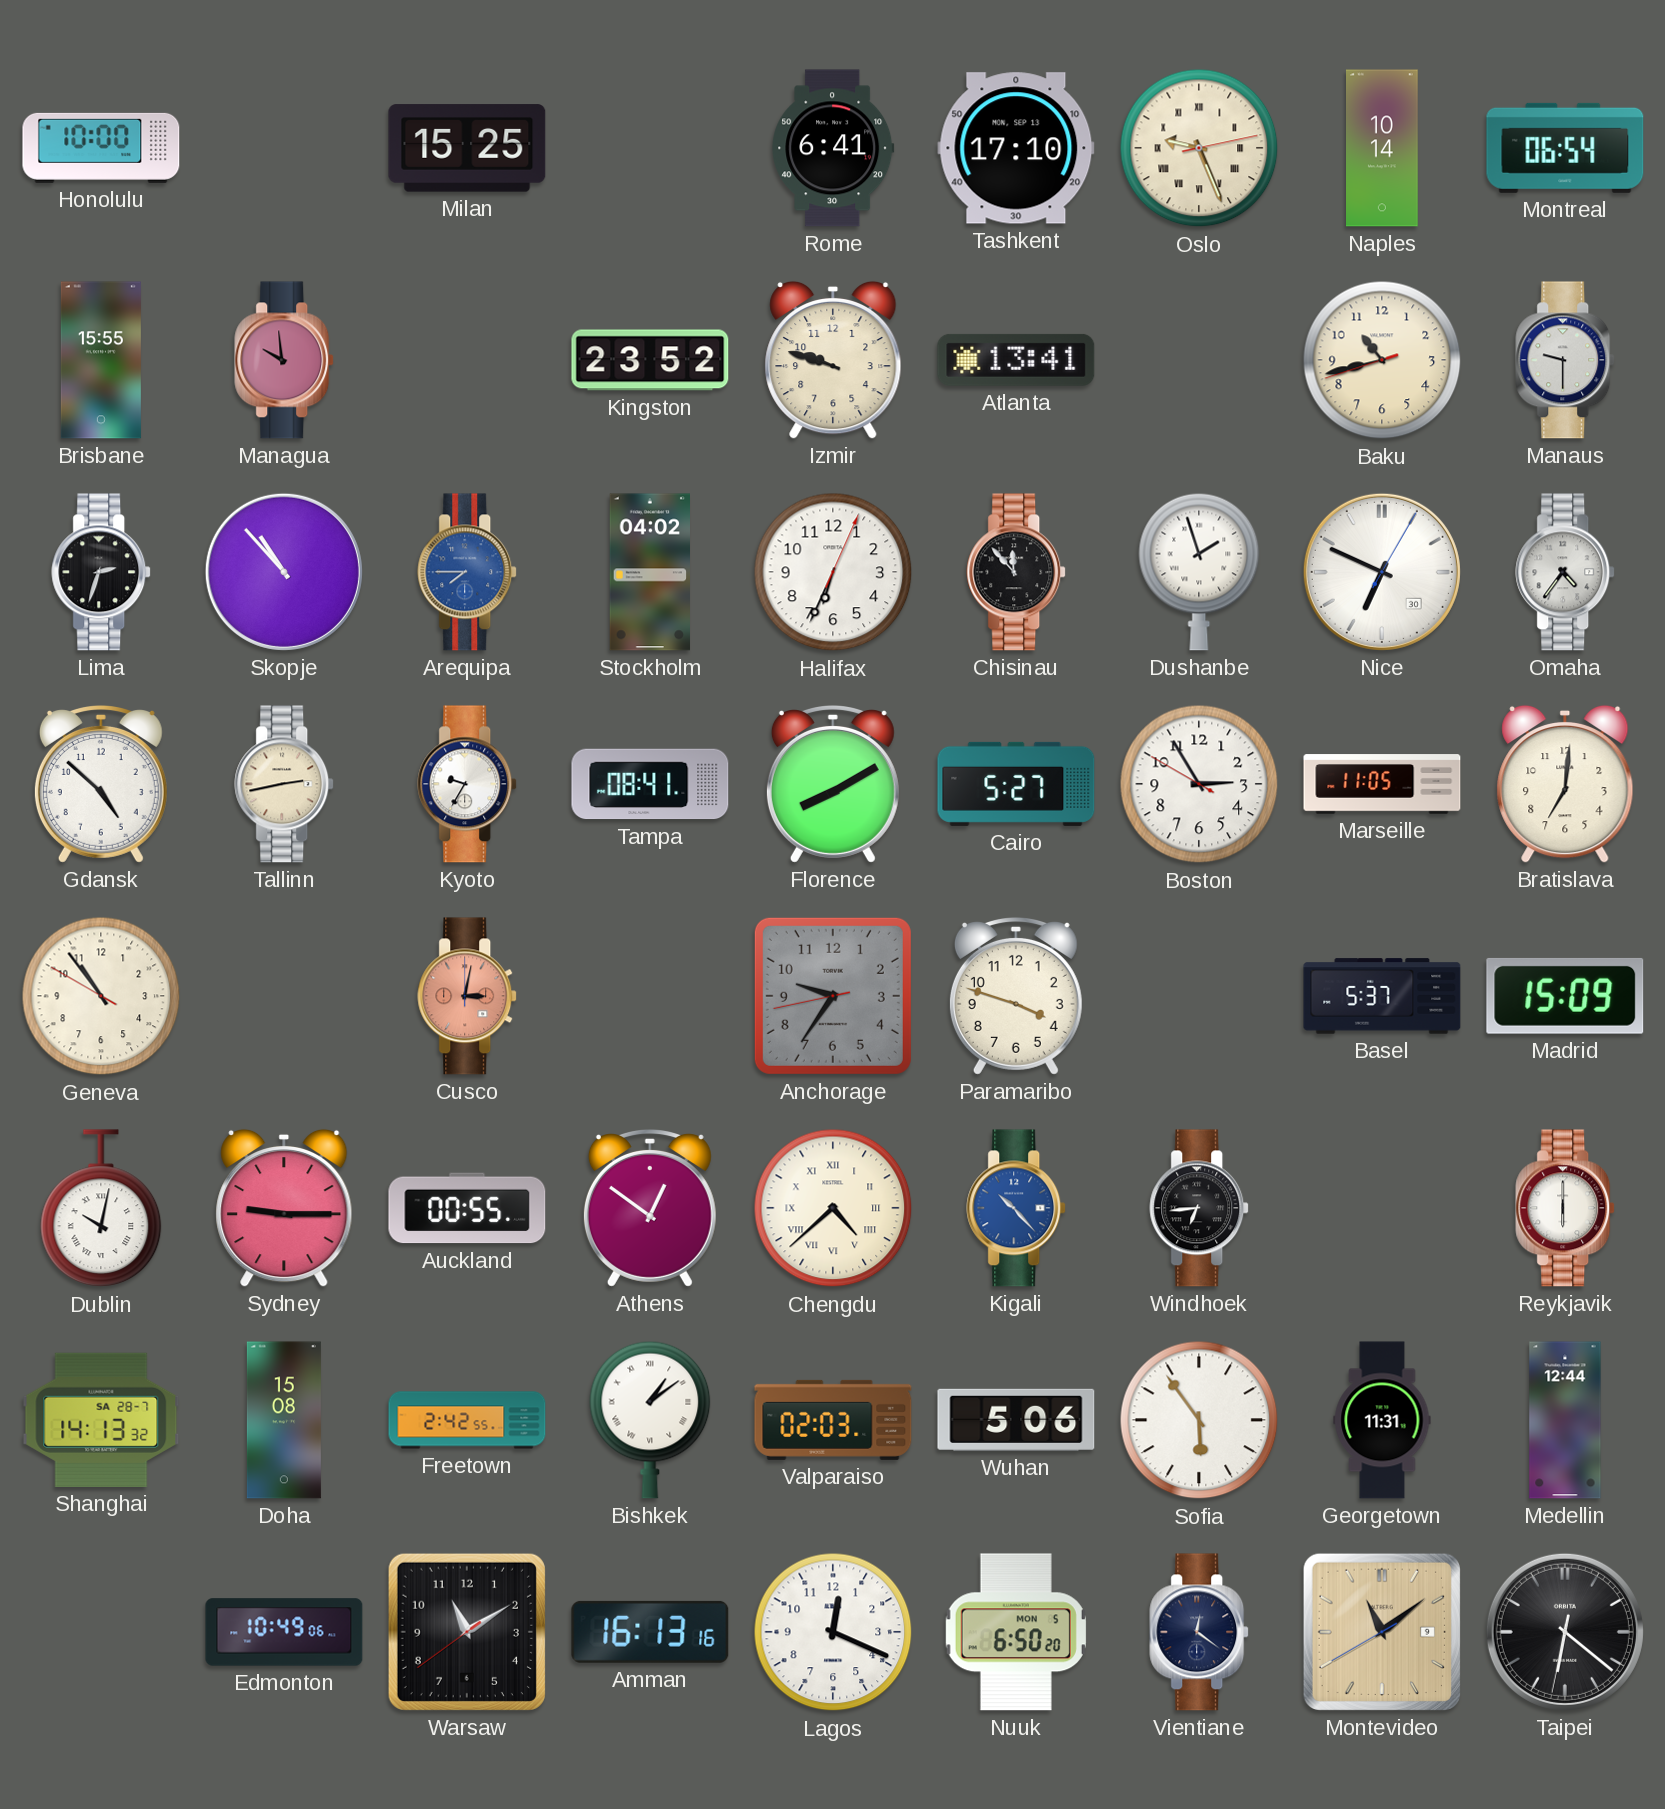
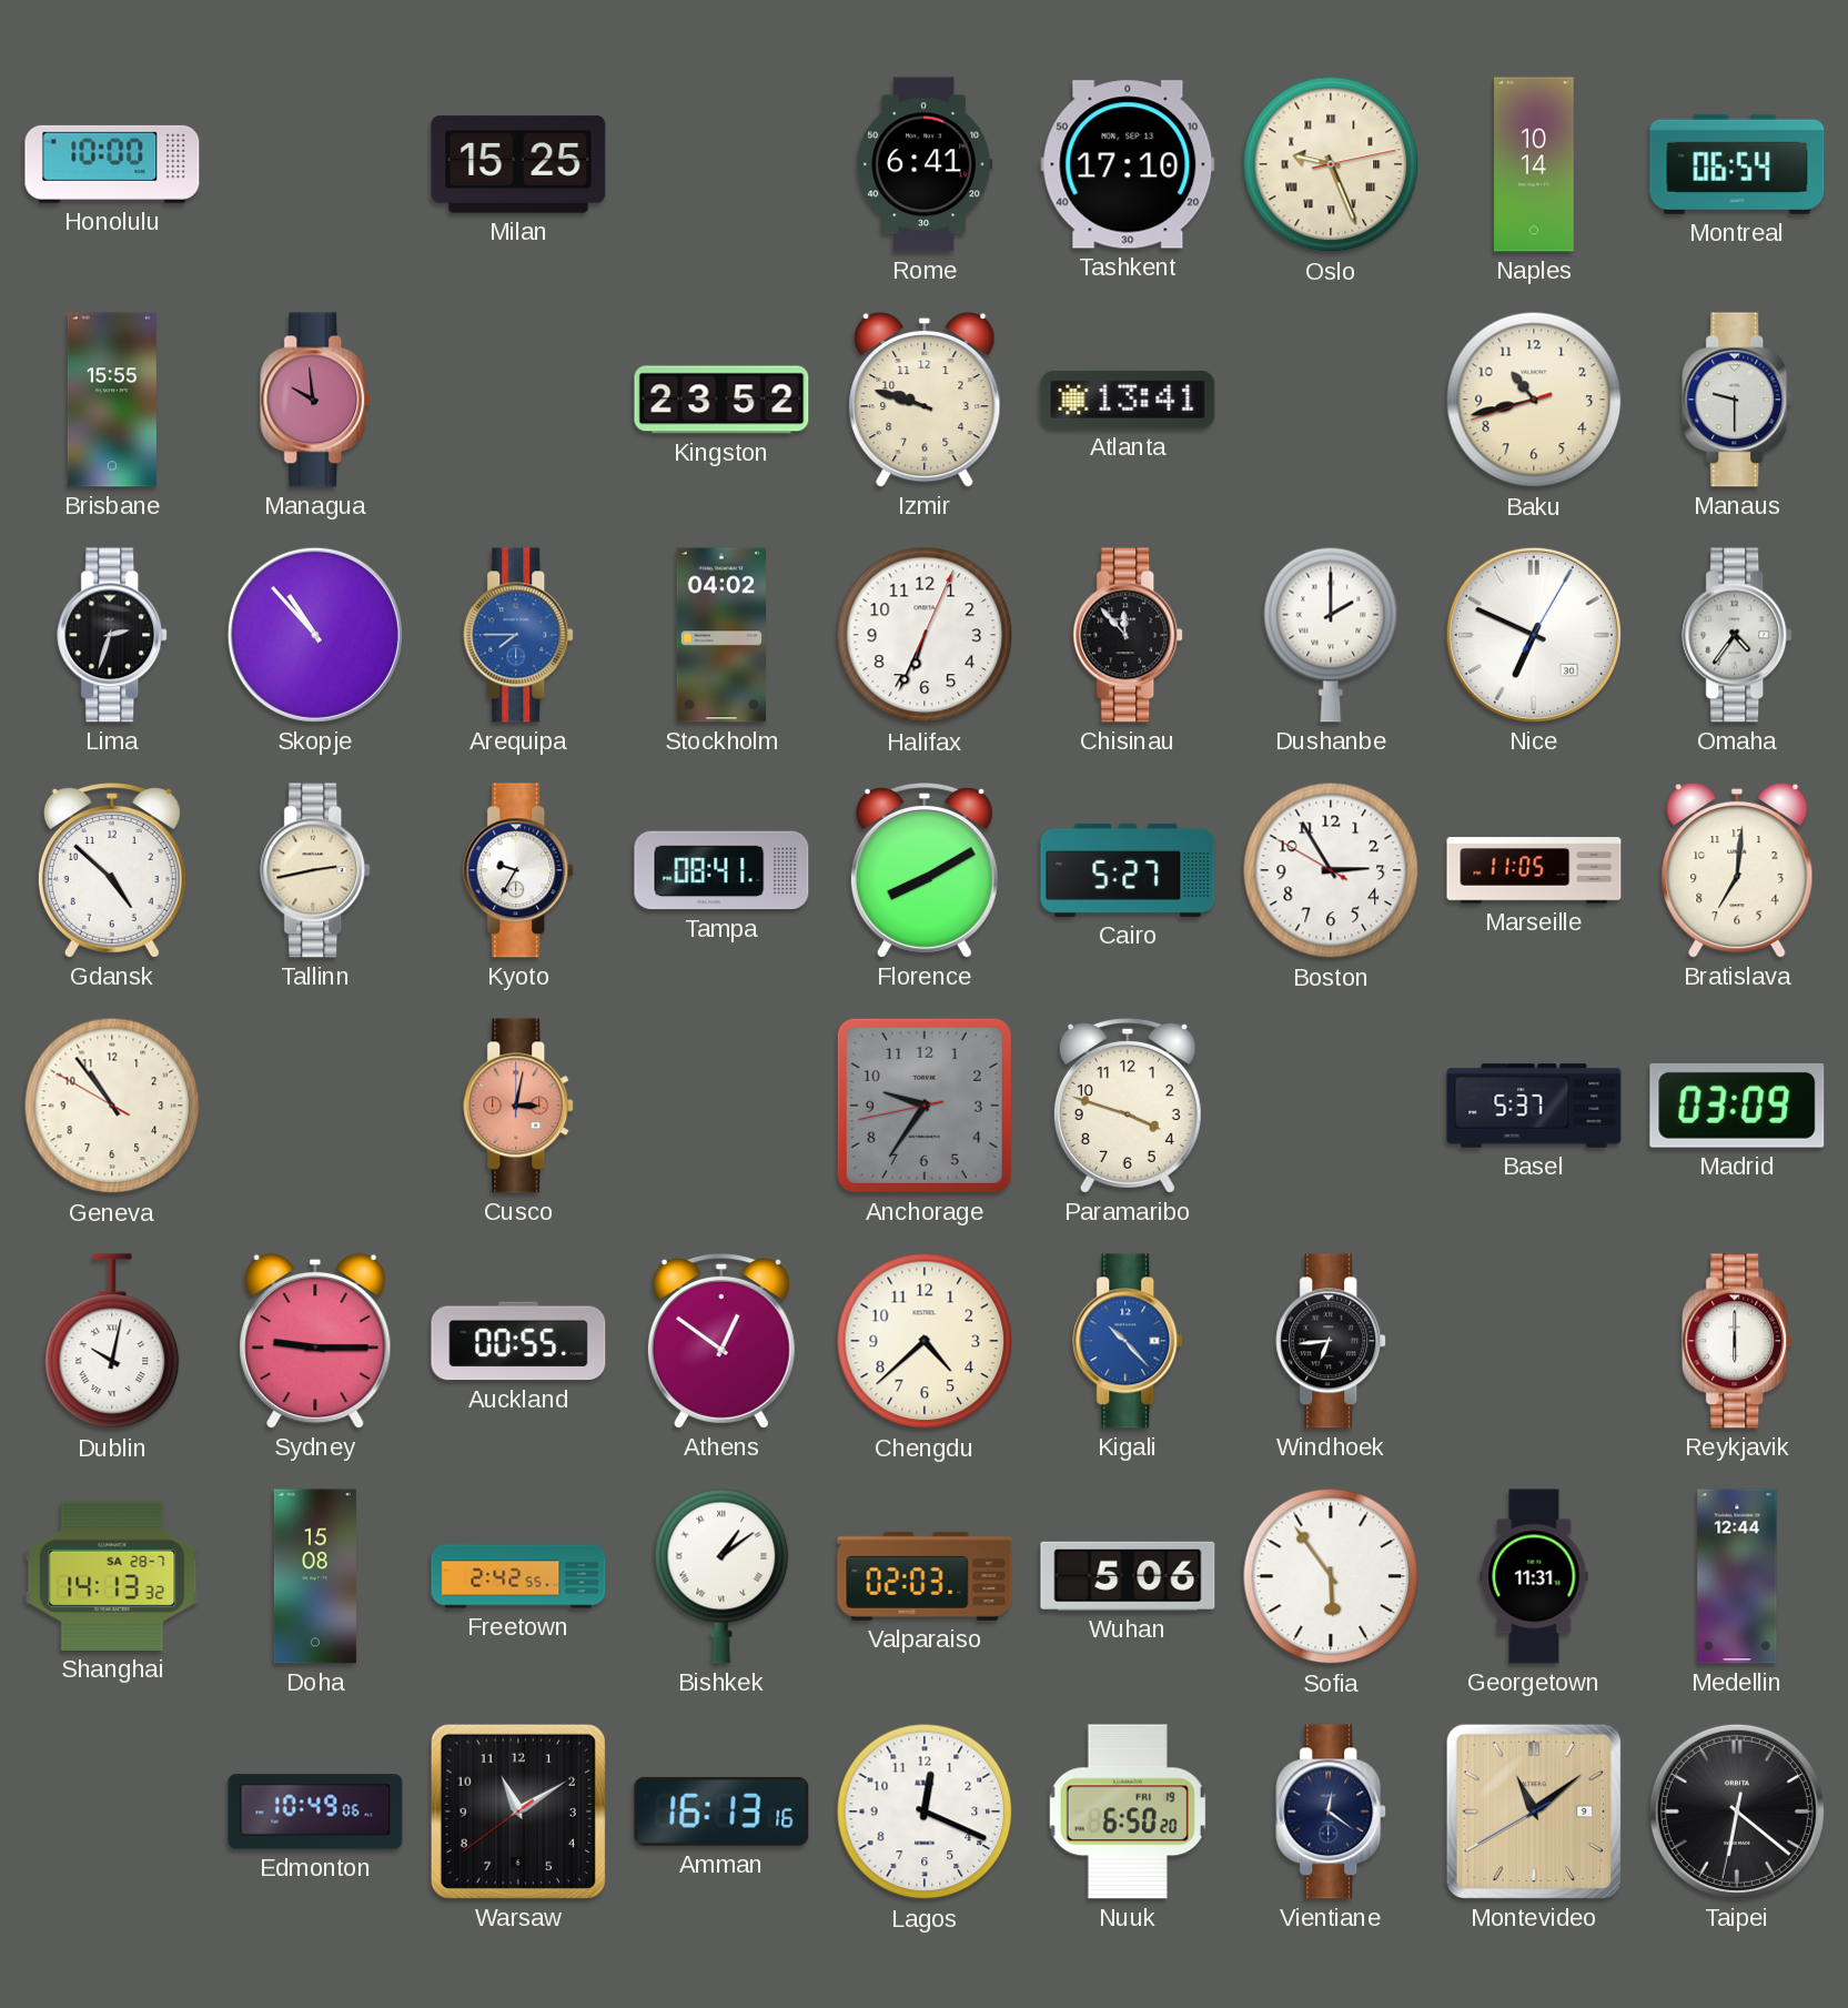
Dushanbe: 1:57 -> 2:00
Madrid: 15:09 -> 03:09
Chengdu numerals: Roman -> Arabic
Nuuk date: MON 5 -> FRI 19
